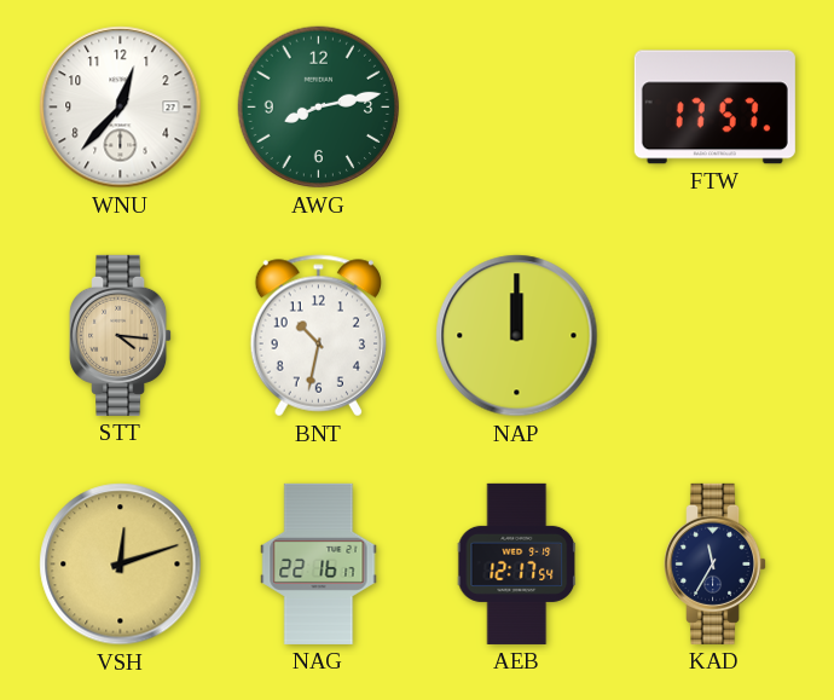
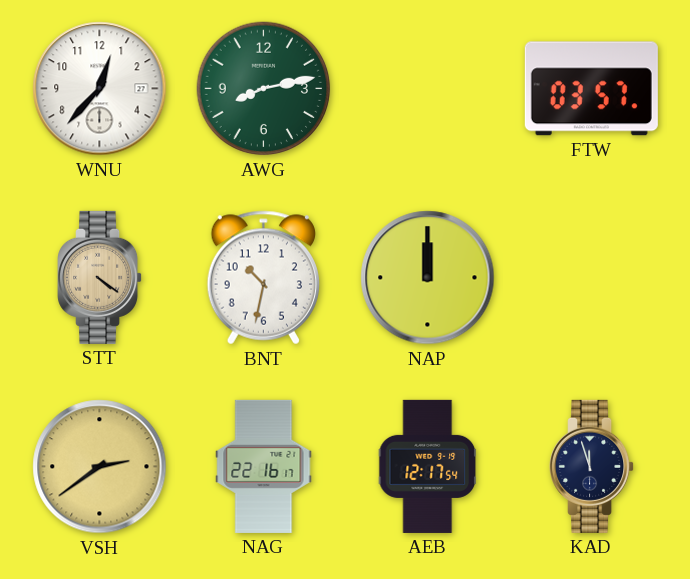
FTW: 17:57 -> 03:57
STT: 4:16 -> 4:21
VSH: 12:12 -> 2:39
KAD: 11:35 -> 11:57
